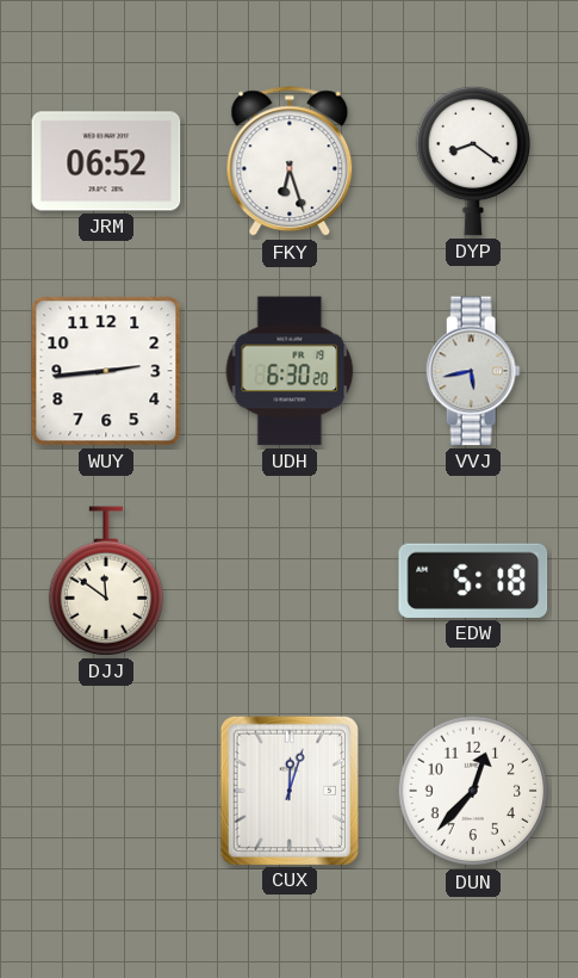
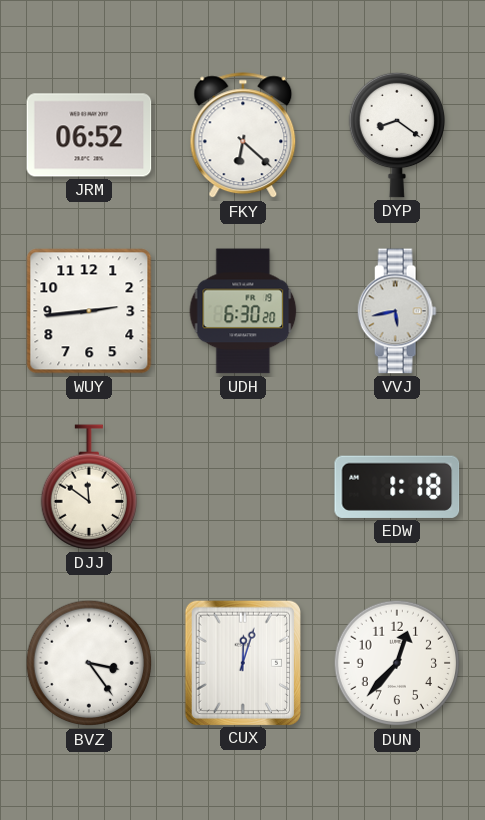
FKY: 6:27 -> 6:22
EDW: 5:18 -> 1:18
BVZ: none -> 3:24
